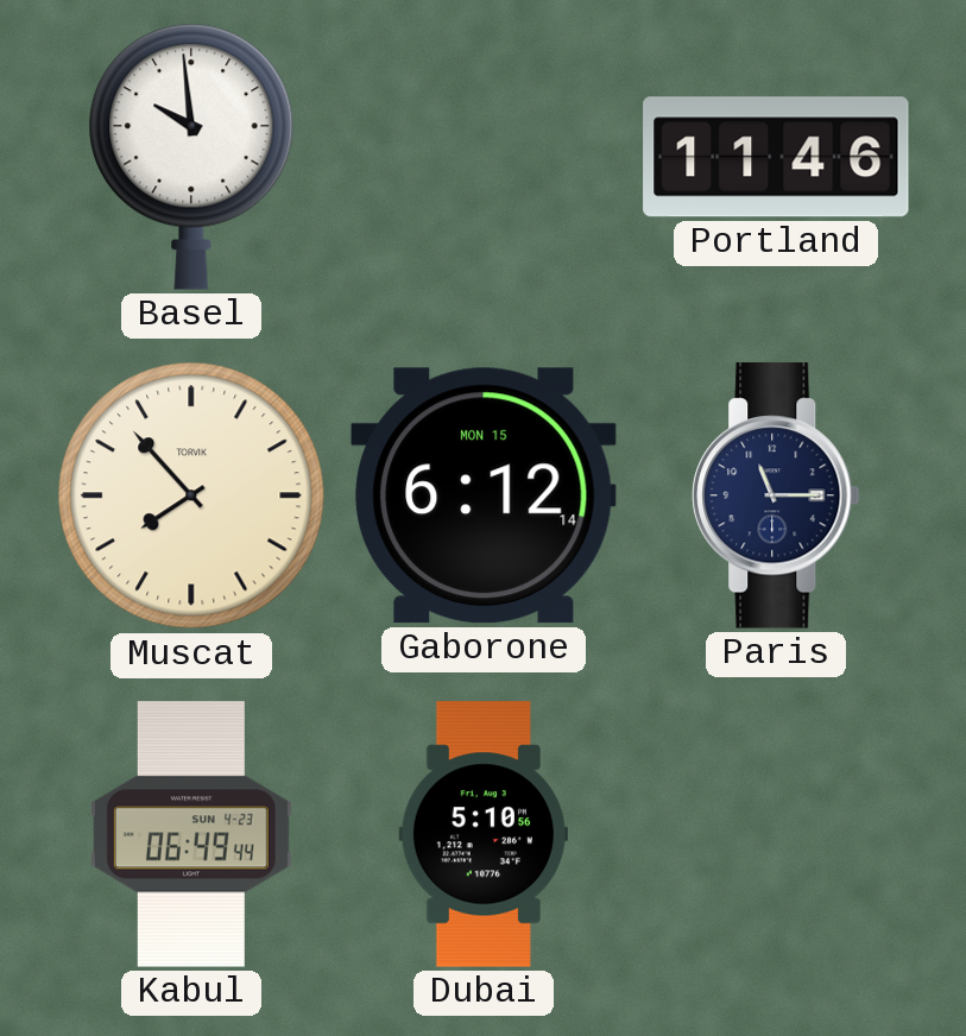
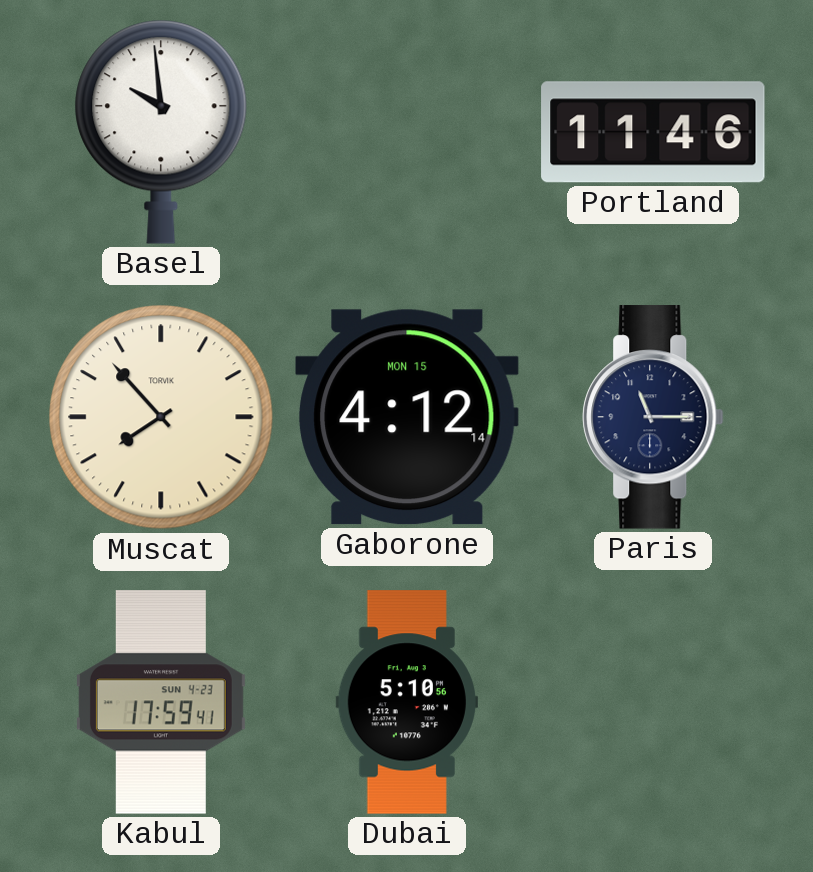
Gaborone: 6:12 -> 4:12
Kabul: 06:49 -> 17:59
